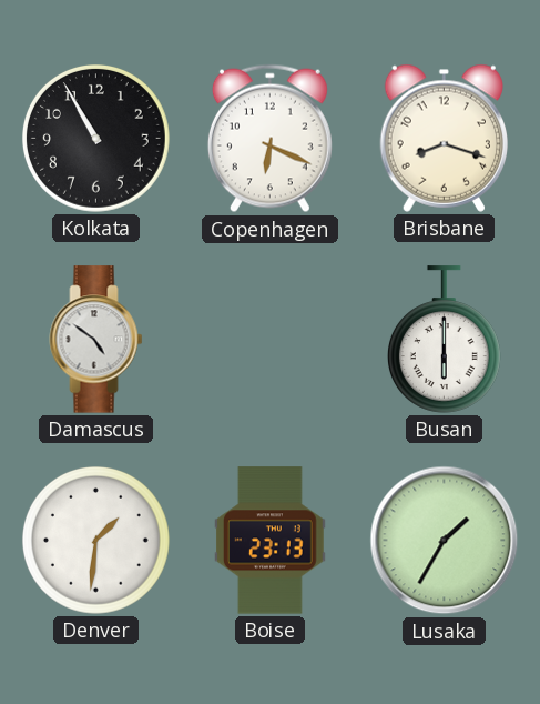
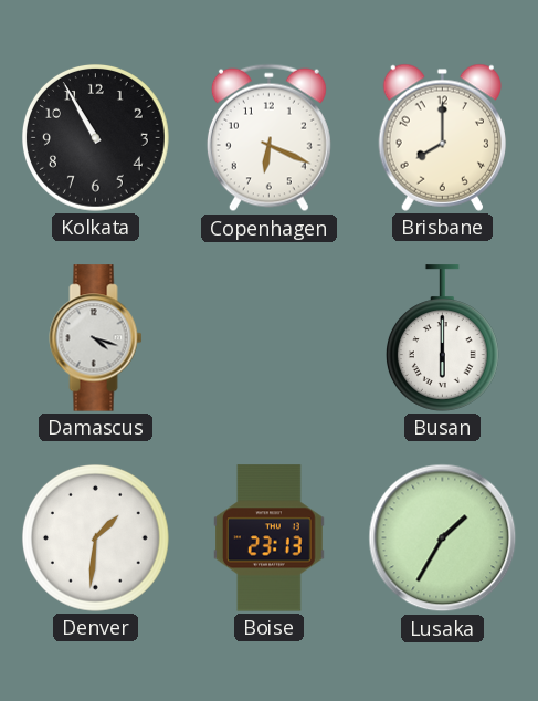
Brisbane: 8:18 -> 8:00
Damascus: 4:51 -> 4:18
